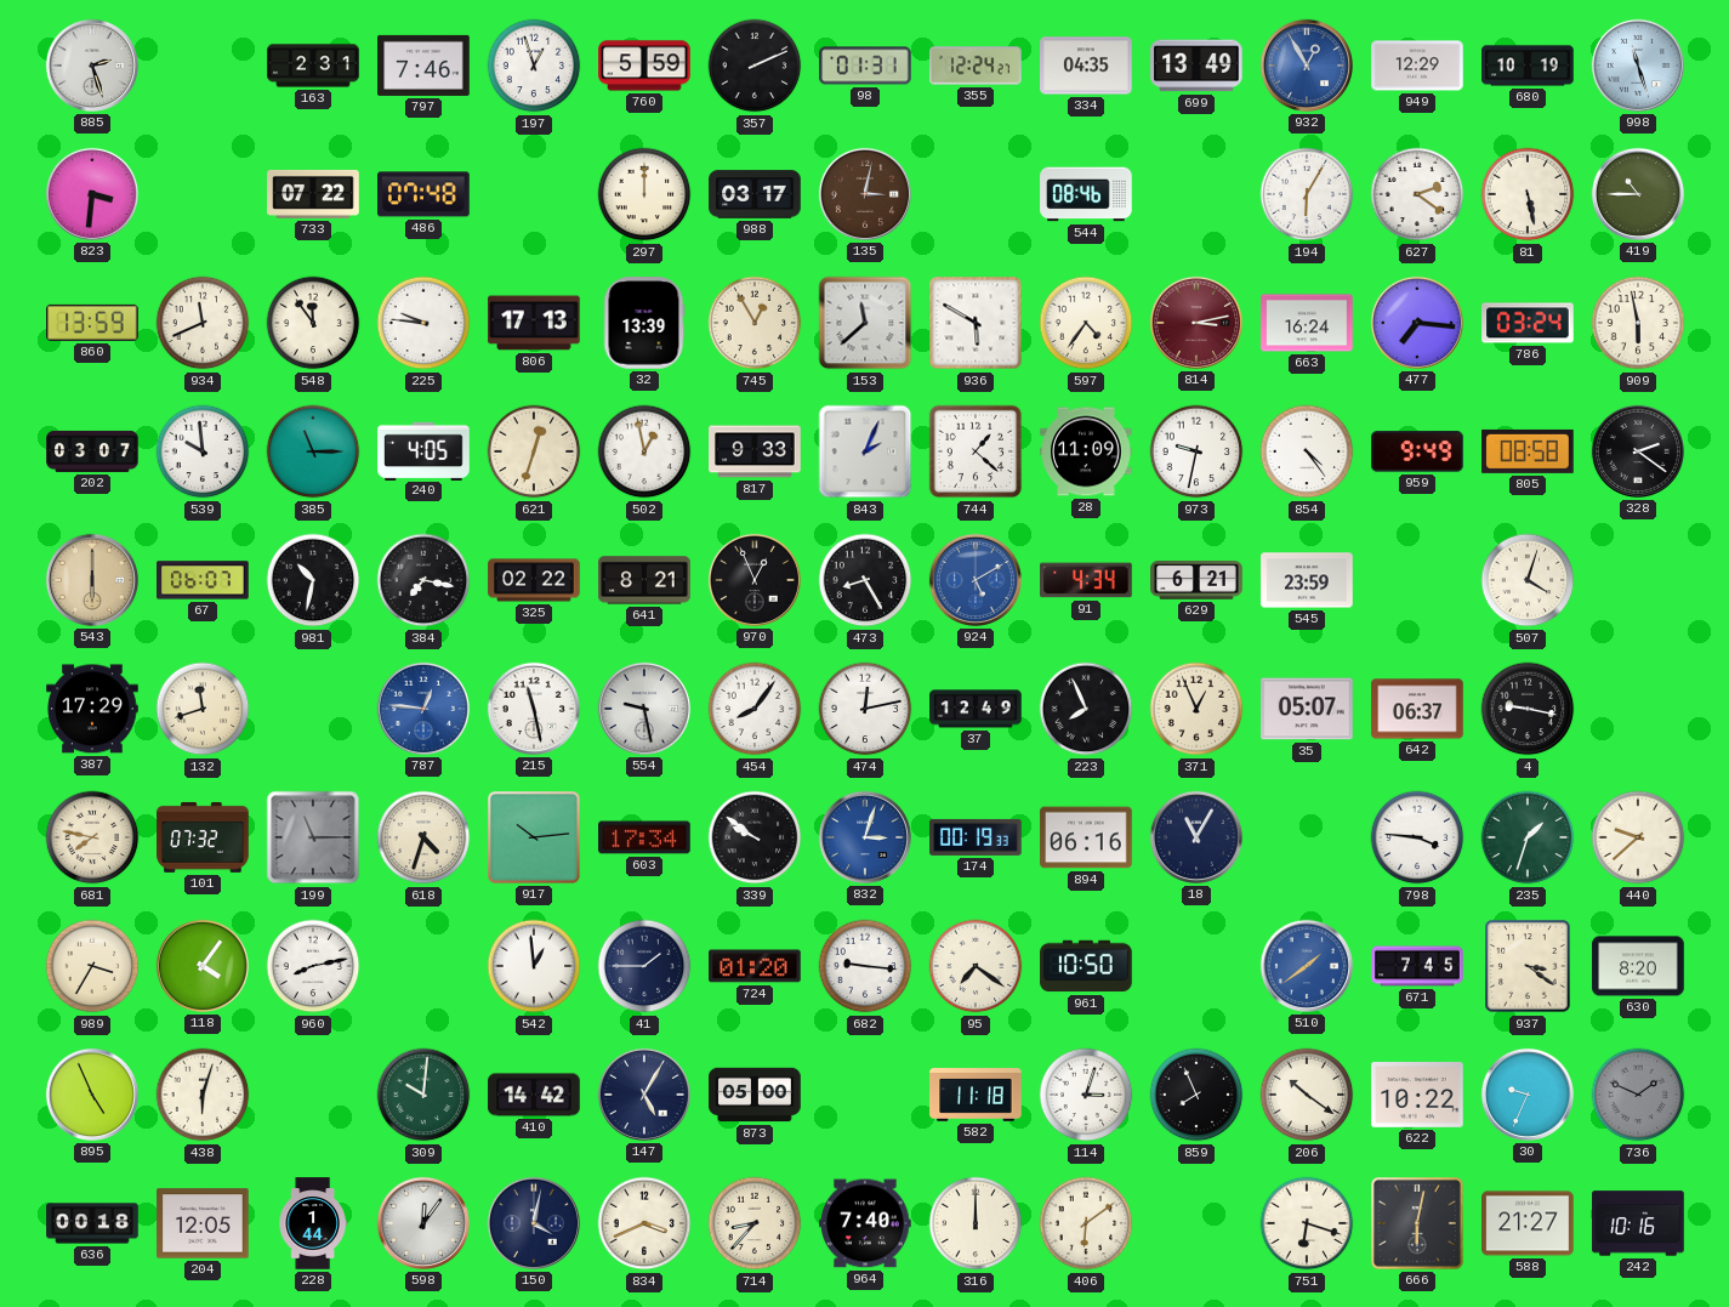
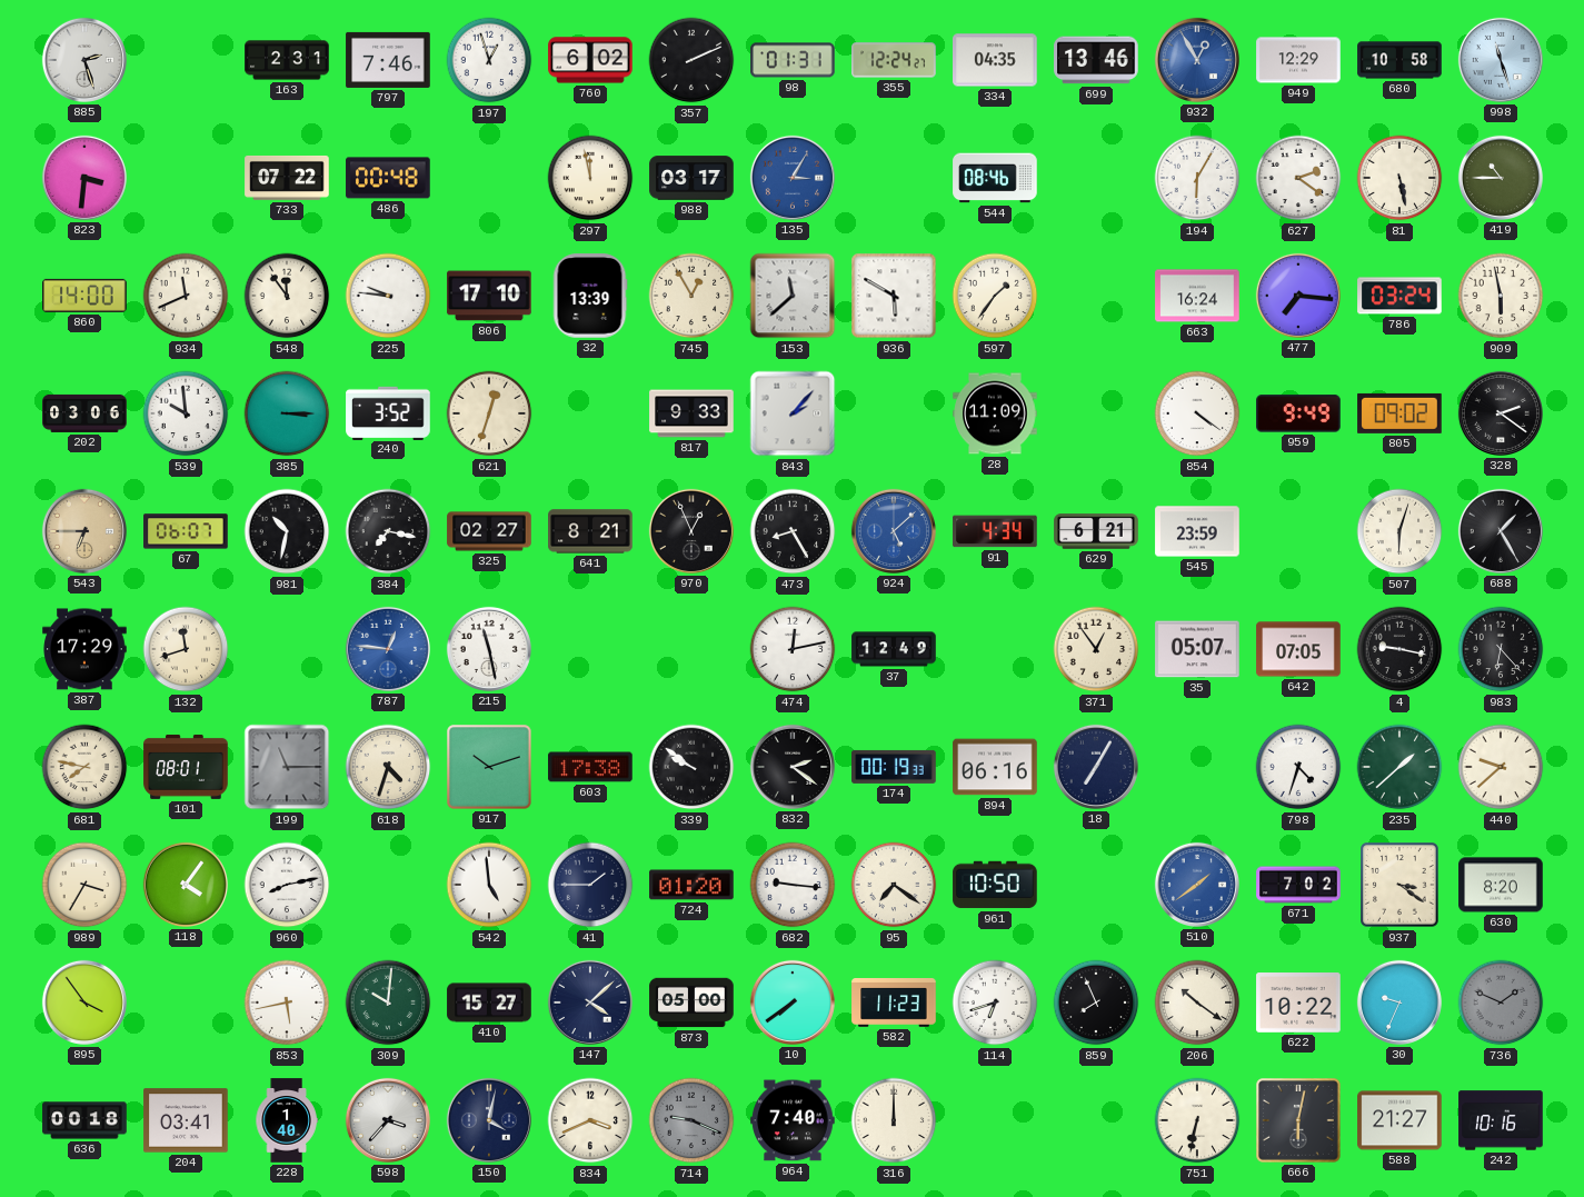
760: 5:59 -> 6:02
699: 13:49 -> 13:46
680: 10:19 -> 10:58
486: 07:48 -> 00:48
297: 12:00 -> 11:58
135: 3:02 -> 3:05
135 dial: brown -> blue
860: 13:59 -> 14:00
806: 17:13 -> 17:10
597: 4:36 -> 1:36
814: 3:13 -> none
202: 03:07 -> 03:06
385: 11:15 -> 3:15
240: 4:05 -> 3:52
502: 12:58 -> none
843: 2:04 -> 2:07
744: 1:22 -> none
973: 9:32 -> none
854: 4:24 -> 4:21
805: 08:58 -> 09:02
543: 6:00 -> 6:45
325: 02:22 -> 02:27
924: 5:10 -> 5:08
507: 4:03 -> 6:03
688: none -> 1:25
554: 9:28 -> none
454: 8:06 -> none
223: 7:56 -> none
371: 12:56 -> 12:54
642: 06:37 -> 07:05
983: none -> 6:23
101: 07:32 -> 08:01
917: 10:14 -> 10:12
603: 17:34 -> 17:38
832: 3:03 -> 2:21
832 dial: blue -> black
18: 11:05 -> 7:05
798: 3:46 -> 4:33
235: 1:33 -> 1:38
542: 12:59 -> 4:59
671: 7:45 -> 7:02
895: 4:56 -> 3:54
438: 6:03 -> none
853: none -> 5:43
410: 14:42 -> 15:27
147: 5:05 -> 4:08
10: none -> 7:39
582: 11:18 -> 11:23
114: 3:03 -> 6:42
204: 12:05 -> 03:41
228: 1:44 -> 1:40
598: 12:06 -> 3:37
714: 8:37 -> 9:19
714 dial: cream -> grey
406: 6:09 -> none
751: 6:18 -> 6:32
